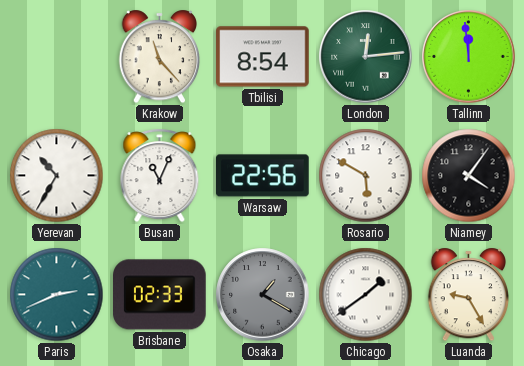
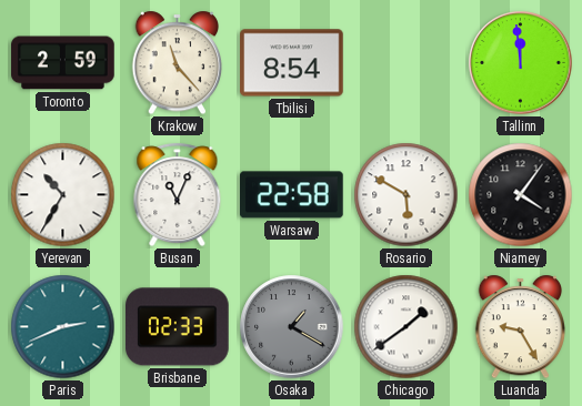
Toronto: none -> 2:59
London: 12:14 -> none
Warsaw: 22:56 -> 22:58
